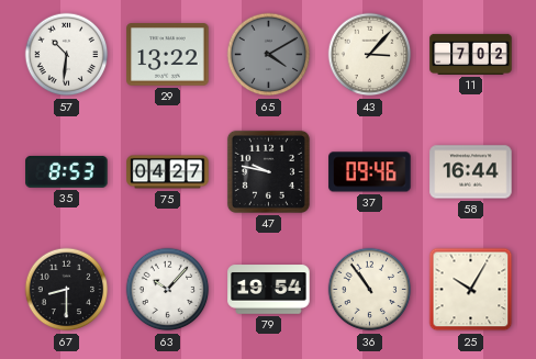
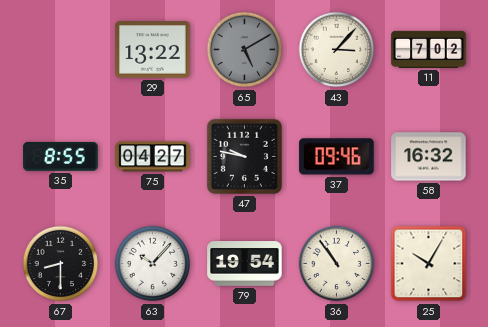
57: 10:31 -> none
65: 4:10 -> 5:10
35: 8:53 -> 8:55
58: 16:44 -> 16:32
